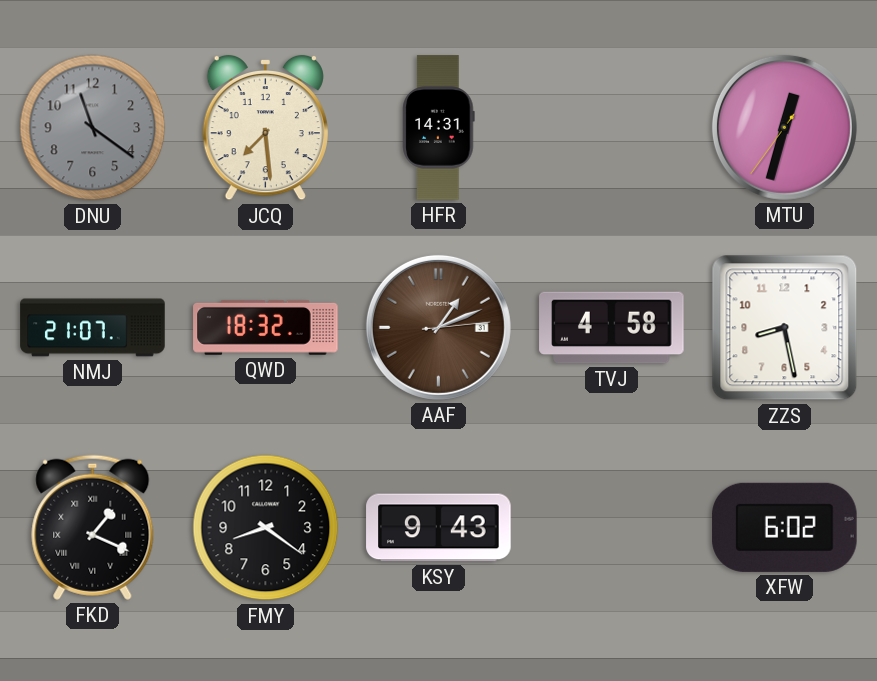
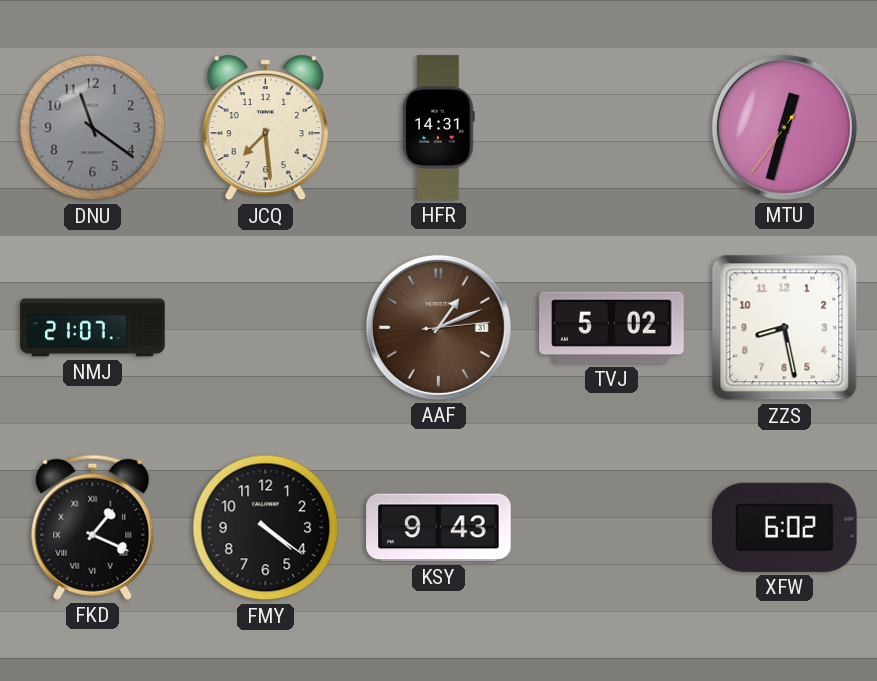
QWD: 18:32 -> none
TVJ: 4:58 -> 5:02
FMY: 8:21 -> 4:21
